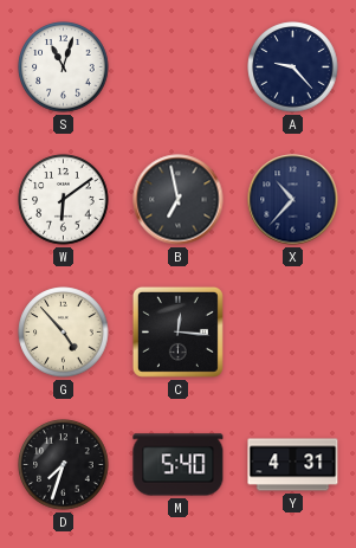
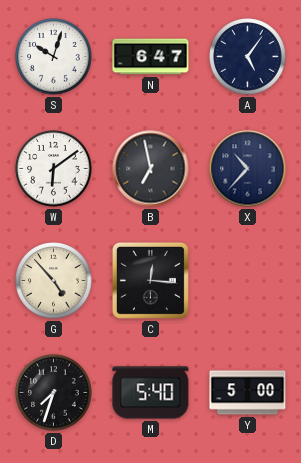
S: 11:03 -> 10:03
N: none -> 6:47
A: 9:23 -> 5:06
Y: 4:31 -> 5:00
